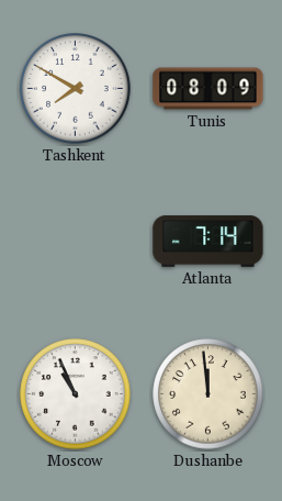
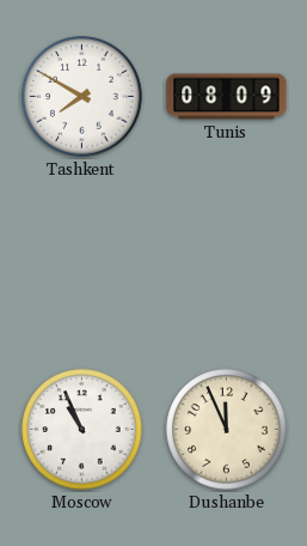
Atlanta: 7:14 -> none
Dushanbe: 11:59 -> 11:56
